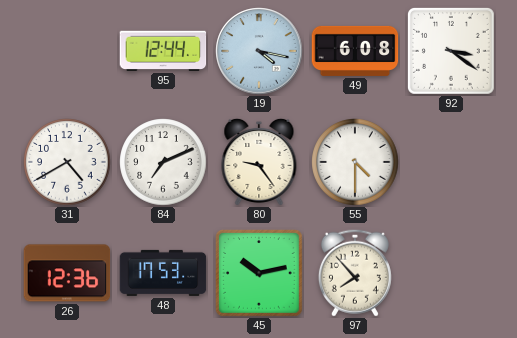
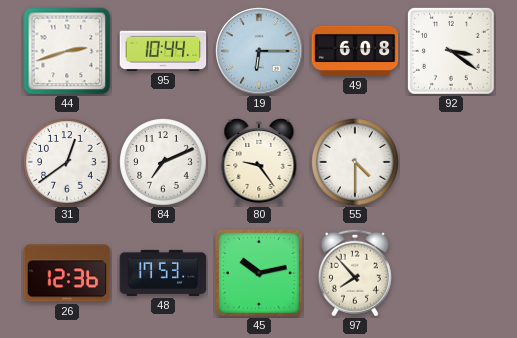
44: none -> 2:42
95: 12:44 -> 10:44
19: 4:17 -> 6:15
31: 4:40 -> 12:39
